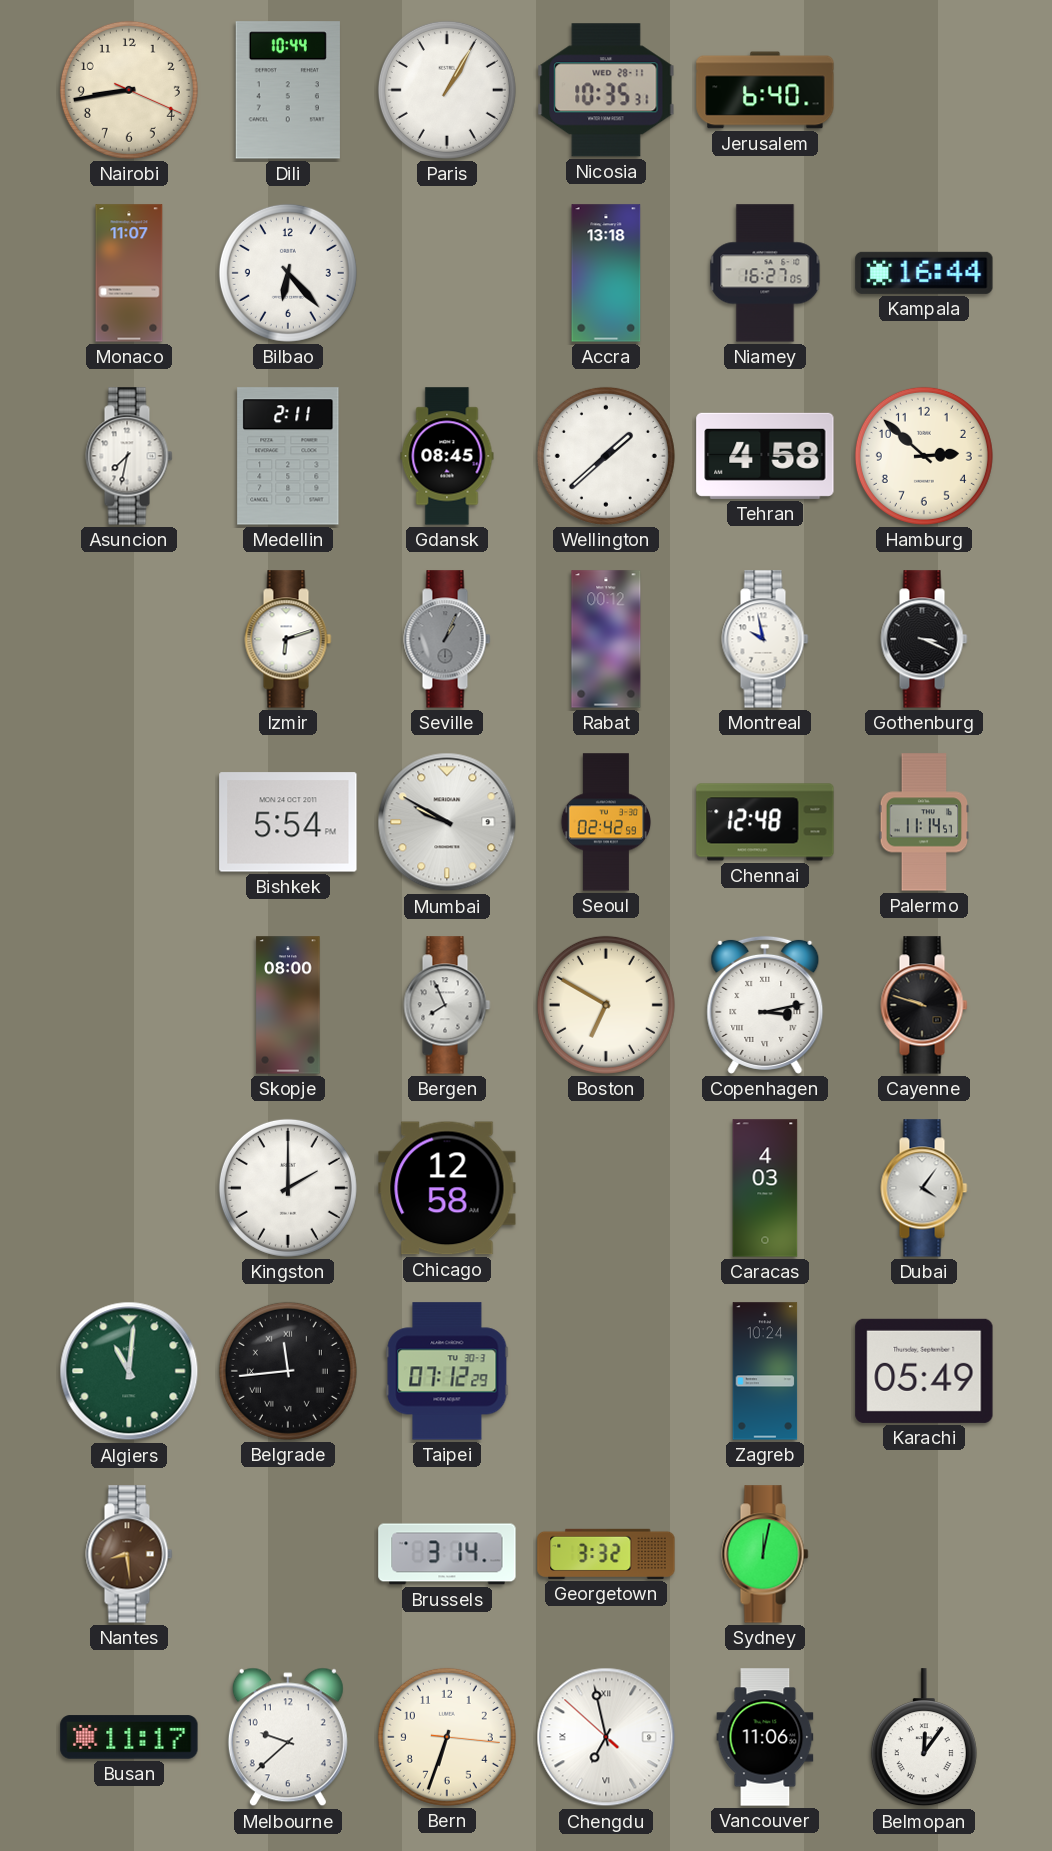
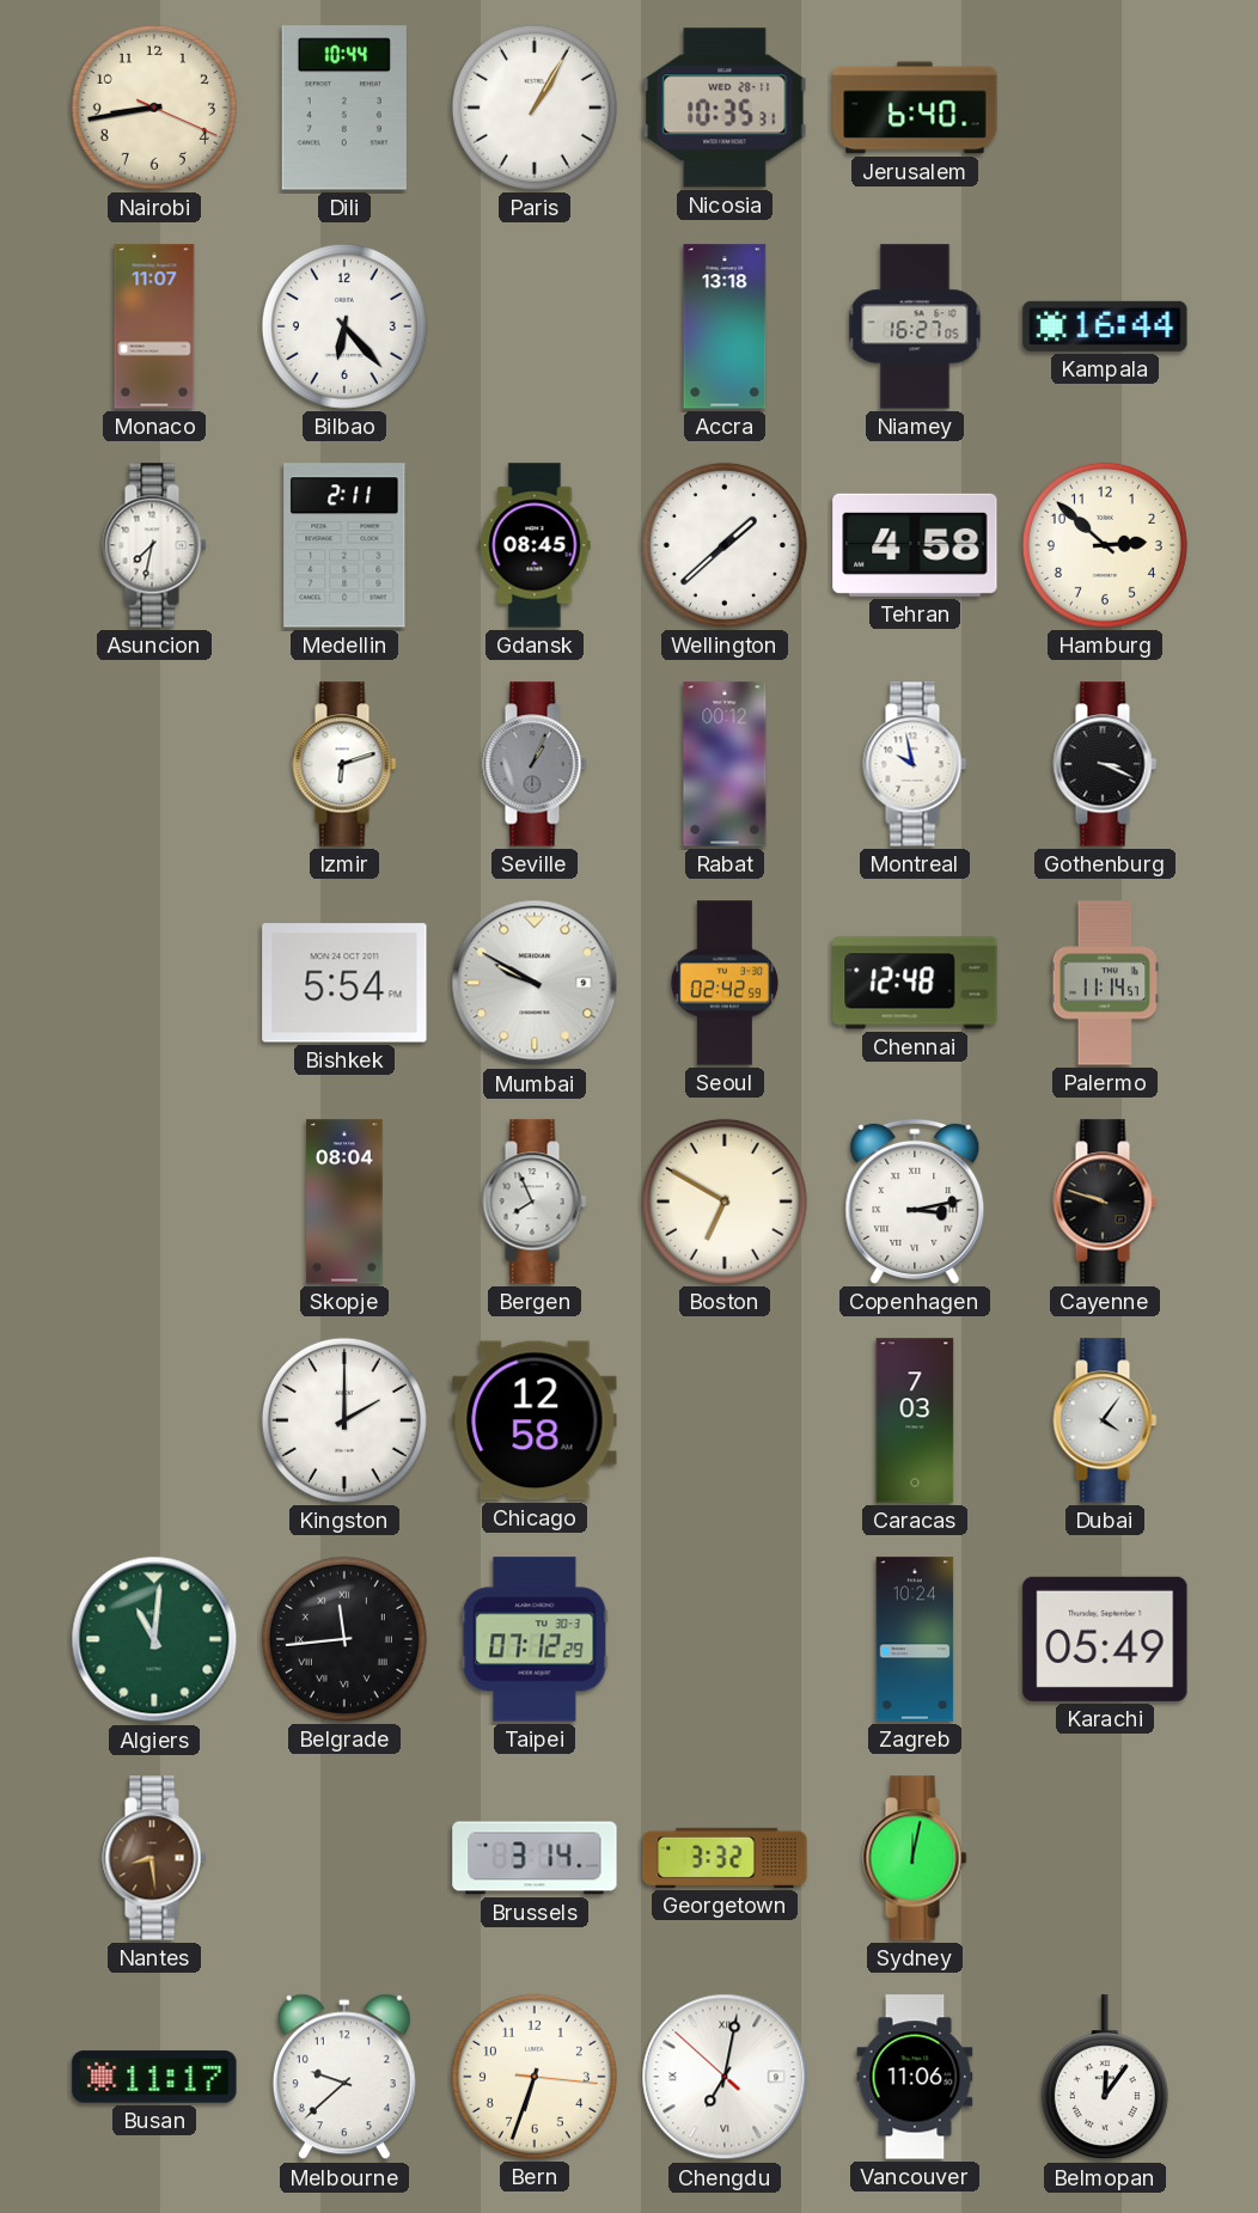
Skopje: 08:00 -> 08:04
Caracas: 4:03 -> 7:03
Chengdu: 6:57 -> 7:01
